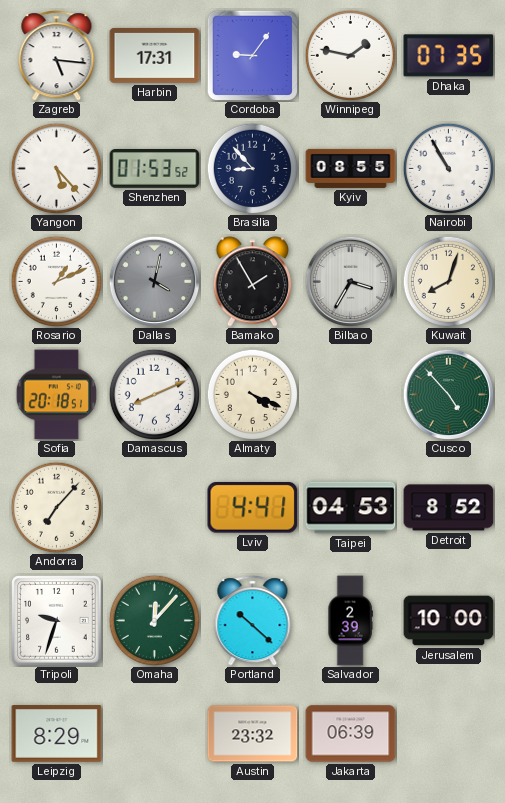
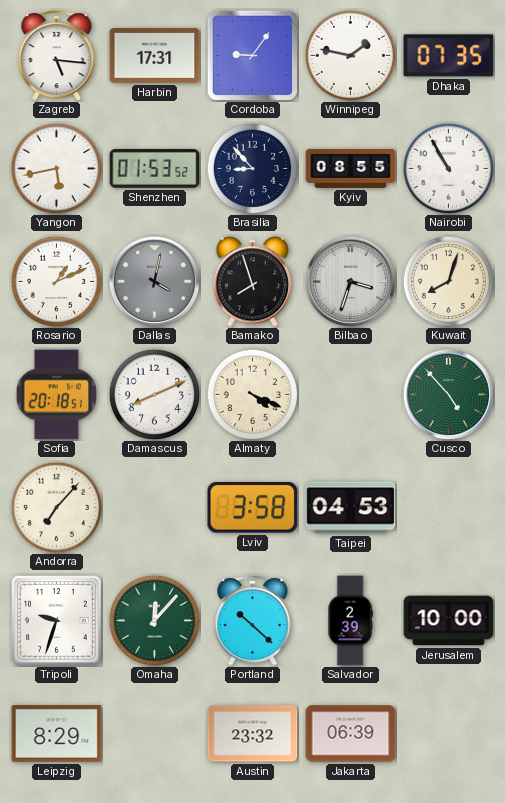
Yangon: 5:23 -> 5:43
Bamako: 1:55 -> 7:57
Bilbao: 3:35 -> 3:33
Lviv: 4:41 -> 3:58
Detroit: 8:52 -> none
